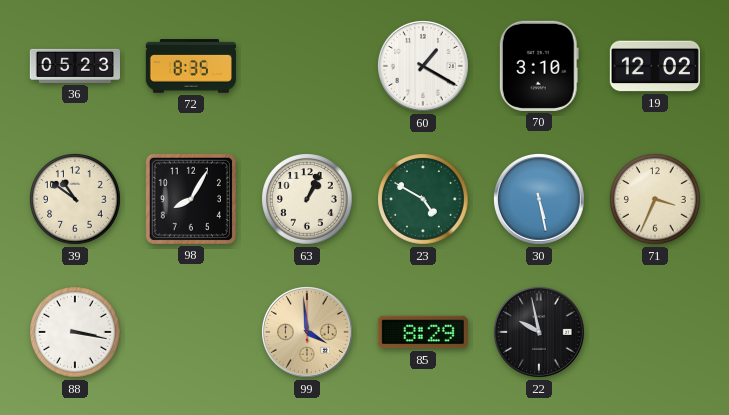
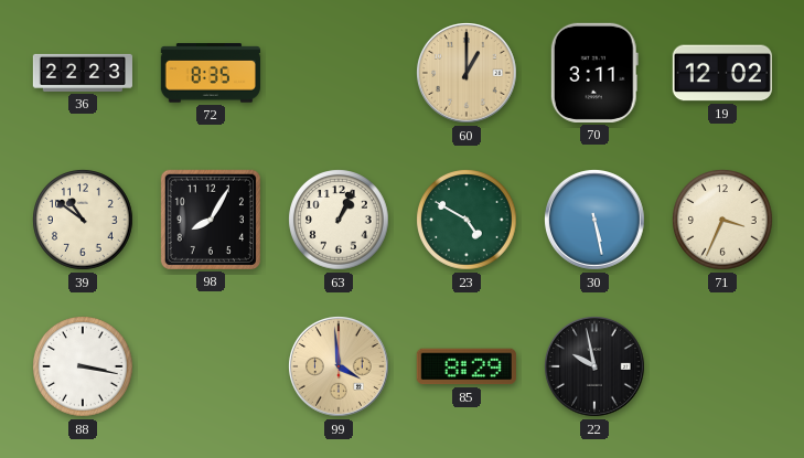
36: 05:23 -> 22:23
60: 1:20 -> 1:00
60 dial: white -> champagne
70: 3:10 -> 3:11
